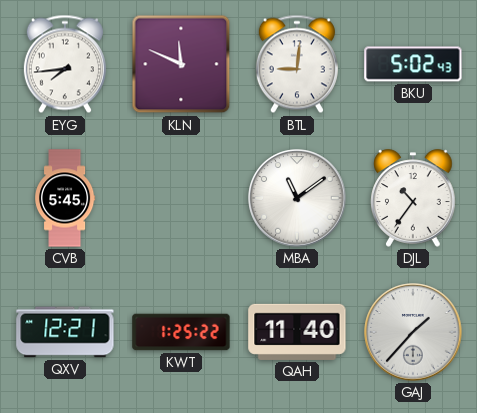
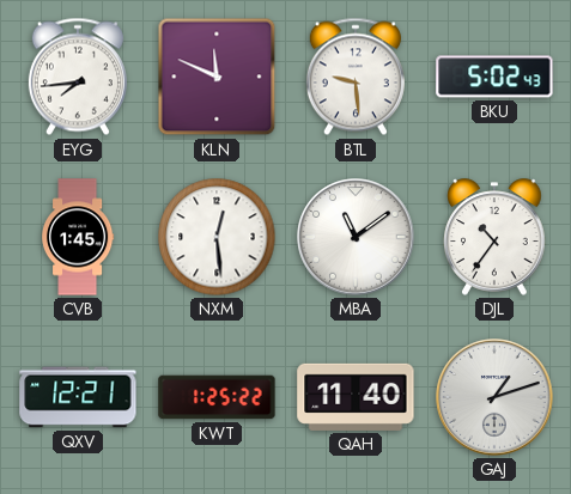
BTL: 9:01 -> 9:29
CVB: 5:45 -> 1:45
NXM: none -> 12:29
GAJ: 1:37 -> 1:12
